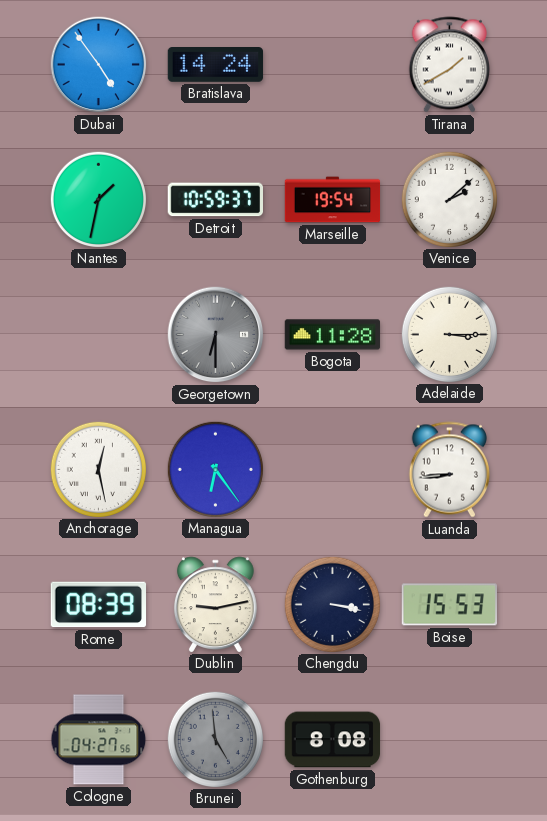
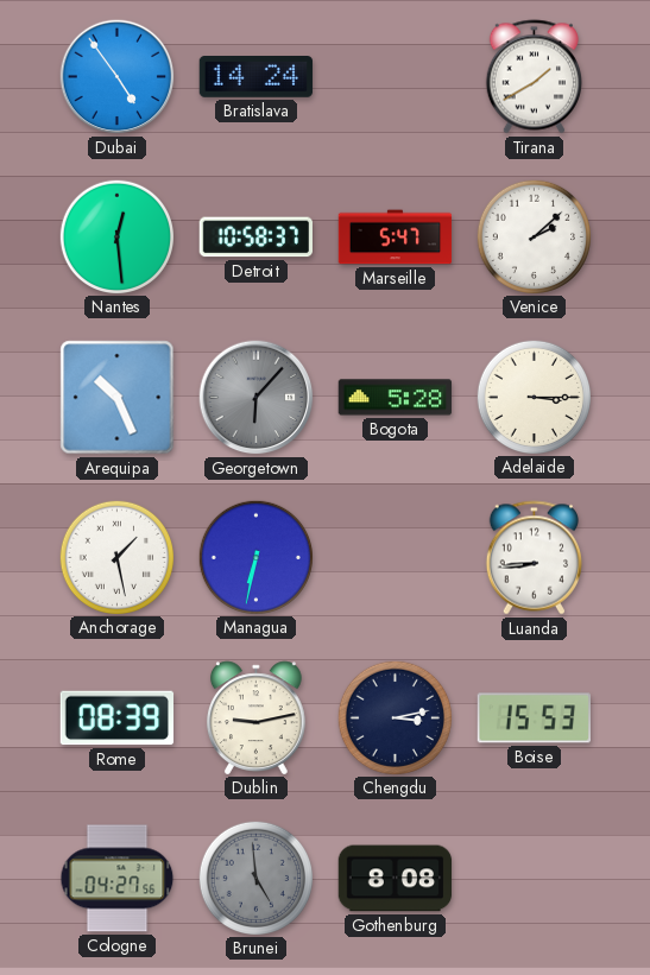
Nantes: 1:32 -> 12:29
Detroit: 10:59 -> 10:58
Marseille: 19:54 -> 5:47
Arequipa: none -> 10:26
Georgetown: 6:30 -> 6:07
Bogota: 11:28 -> 5:28
Anchorage: 12:28 -> 1:28
Managua: 6:24 -> 6:32
Chengdu: 3:17 -> 3:13
